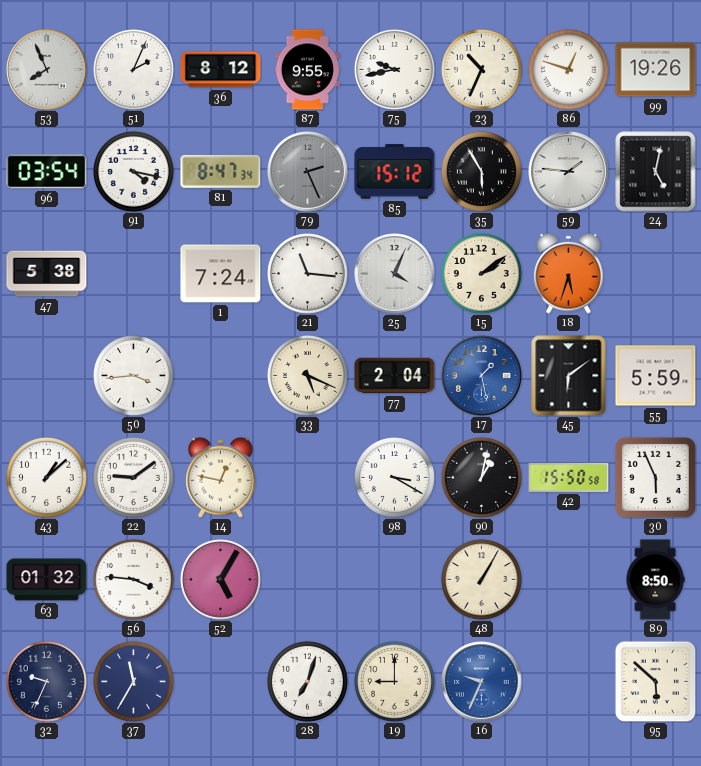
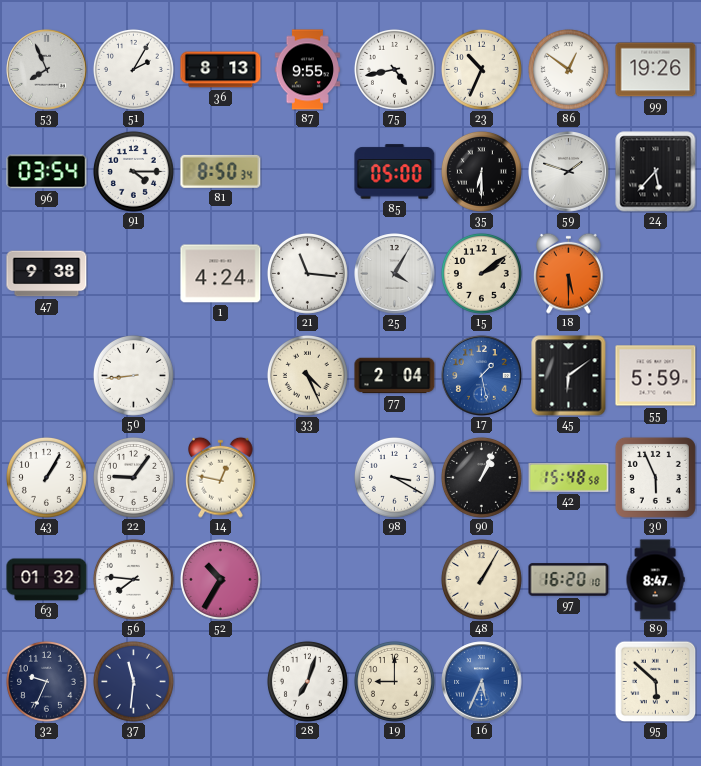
51: 2:04 -> 2:05
36: 8:12 -> 8:13
75: 9:43 -> 4:43
86: 12:48 -> 12:51
91: 4:17 -> 4:15
81: 8:47 -> 8:50
79: 2:26 -> none
85: 15:12 -> 05:00
35: 5:55 -> 6:30
59: 1:46 -> 1:48
24: 5:02 -> 5:37
47: 5:38 -> 9:38
1: 7:24 -> 4:24
25: 4:04 -> 4:05
18: 5:33 -> 5:30
50: 3:44 -> 8:44
33: 5:19 -> 4:26
43: 1:08 -> 1:05
22: 9:09 -> 9:06
90: 1:02 -> 1:04
42: 15:50 -> 15:48
56: 3:46 -> 7:46
52: 5:05 -> 10:35
97: none -> 16:20
89: 8:50 -> 8:47
37: 11:35 -> 11:31
16: 9:34 -> 5:34
